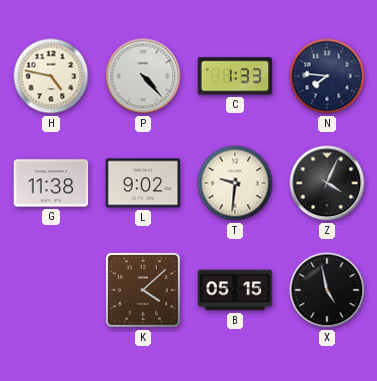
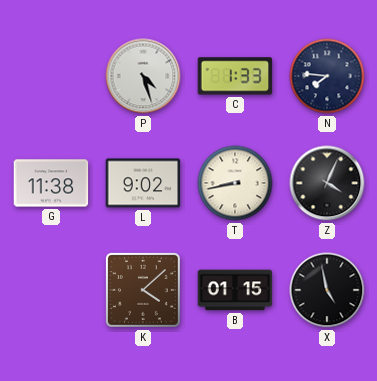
H: 4:47 -> none
P: 4:23 -> 4:27
T: 9:31 -> 8:43
B: 05:15 -> 01:15
